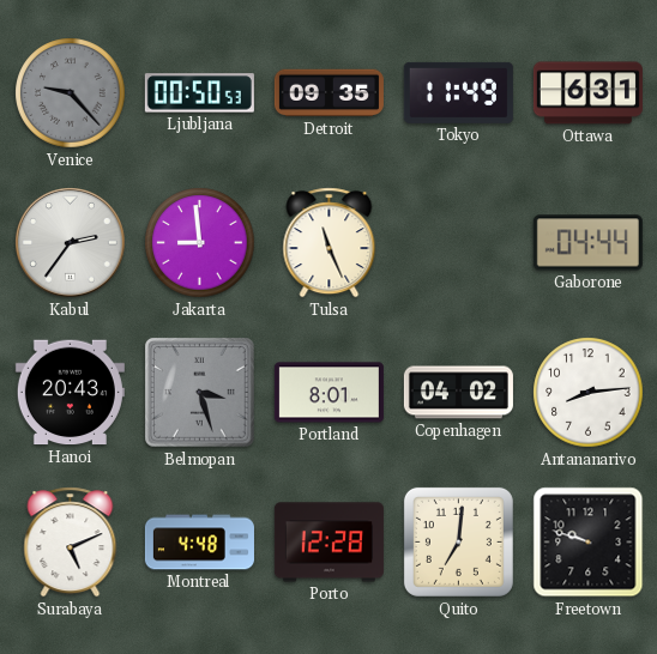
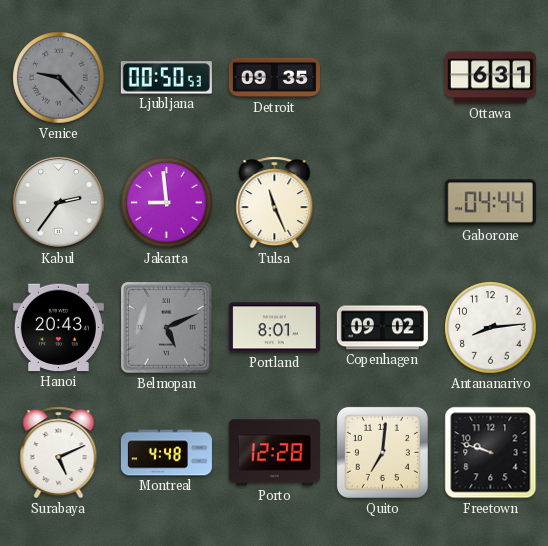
Tokyo: 11:49 -> none
Belmopan: 3:27 -> 5:11
Copenhagen: 04:02 -> 09:02
